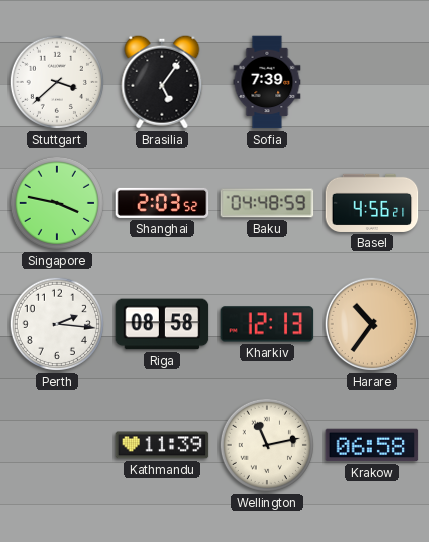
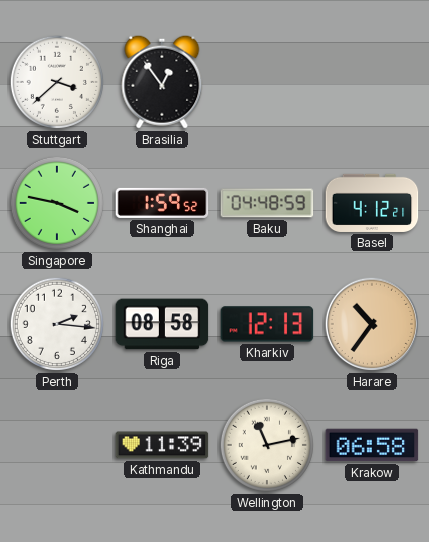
Brasilia: 5:06 -> 12:54
Sofia: 7:39 -> none
Shanghai: 2:03 -> 1:59
Basel: 4:56 -> 4:12
